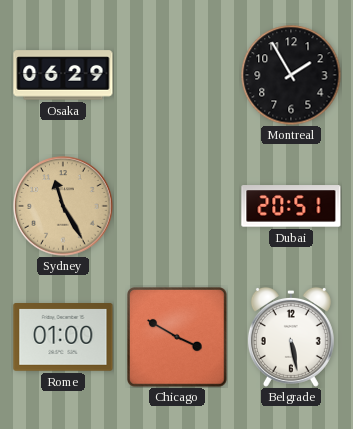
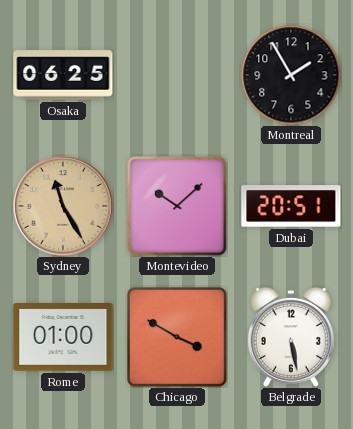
Osaka: 06:29 -> 06:25
Montevideo: none -> 10:08
